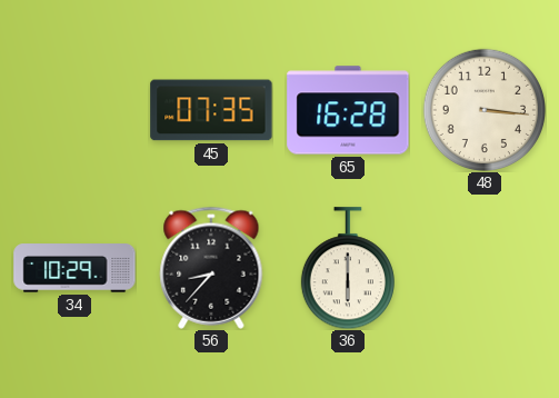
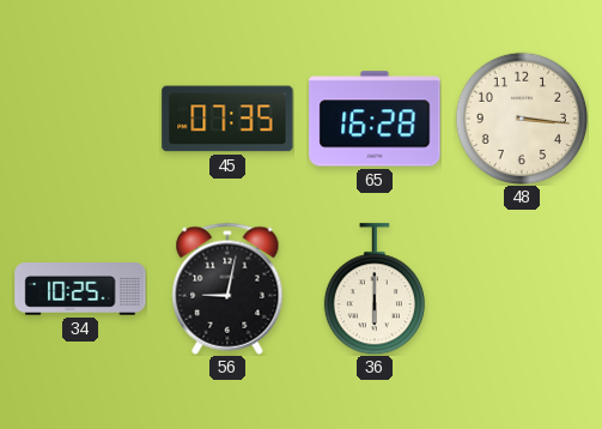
34: 10:29 -> 10:25
56: 8:37 -> 9:02
